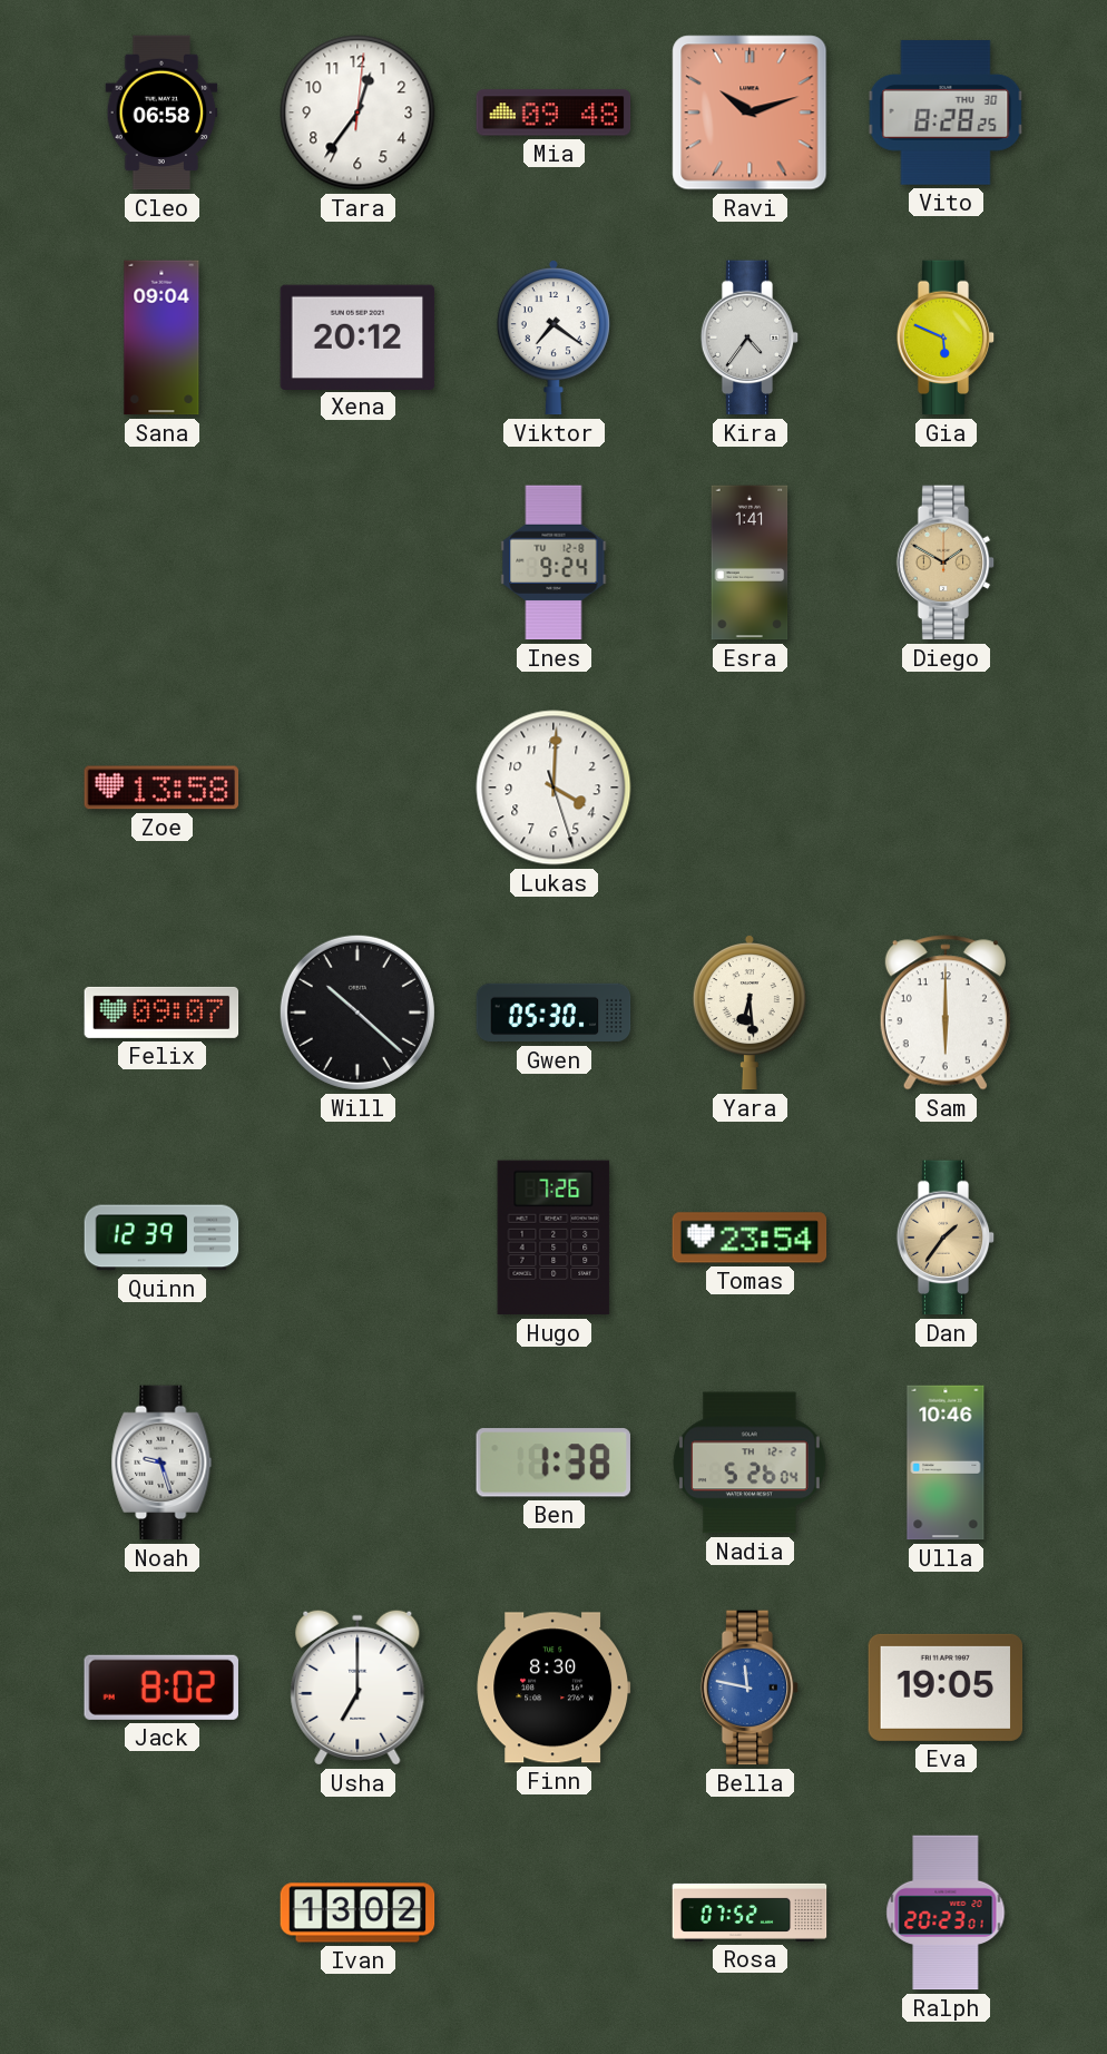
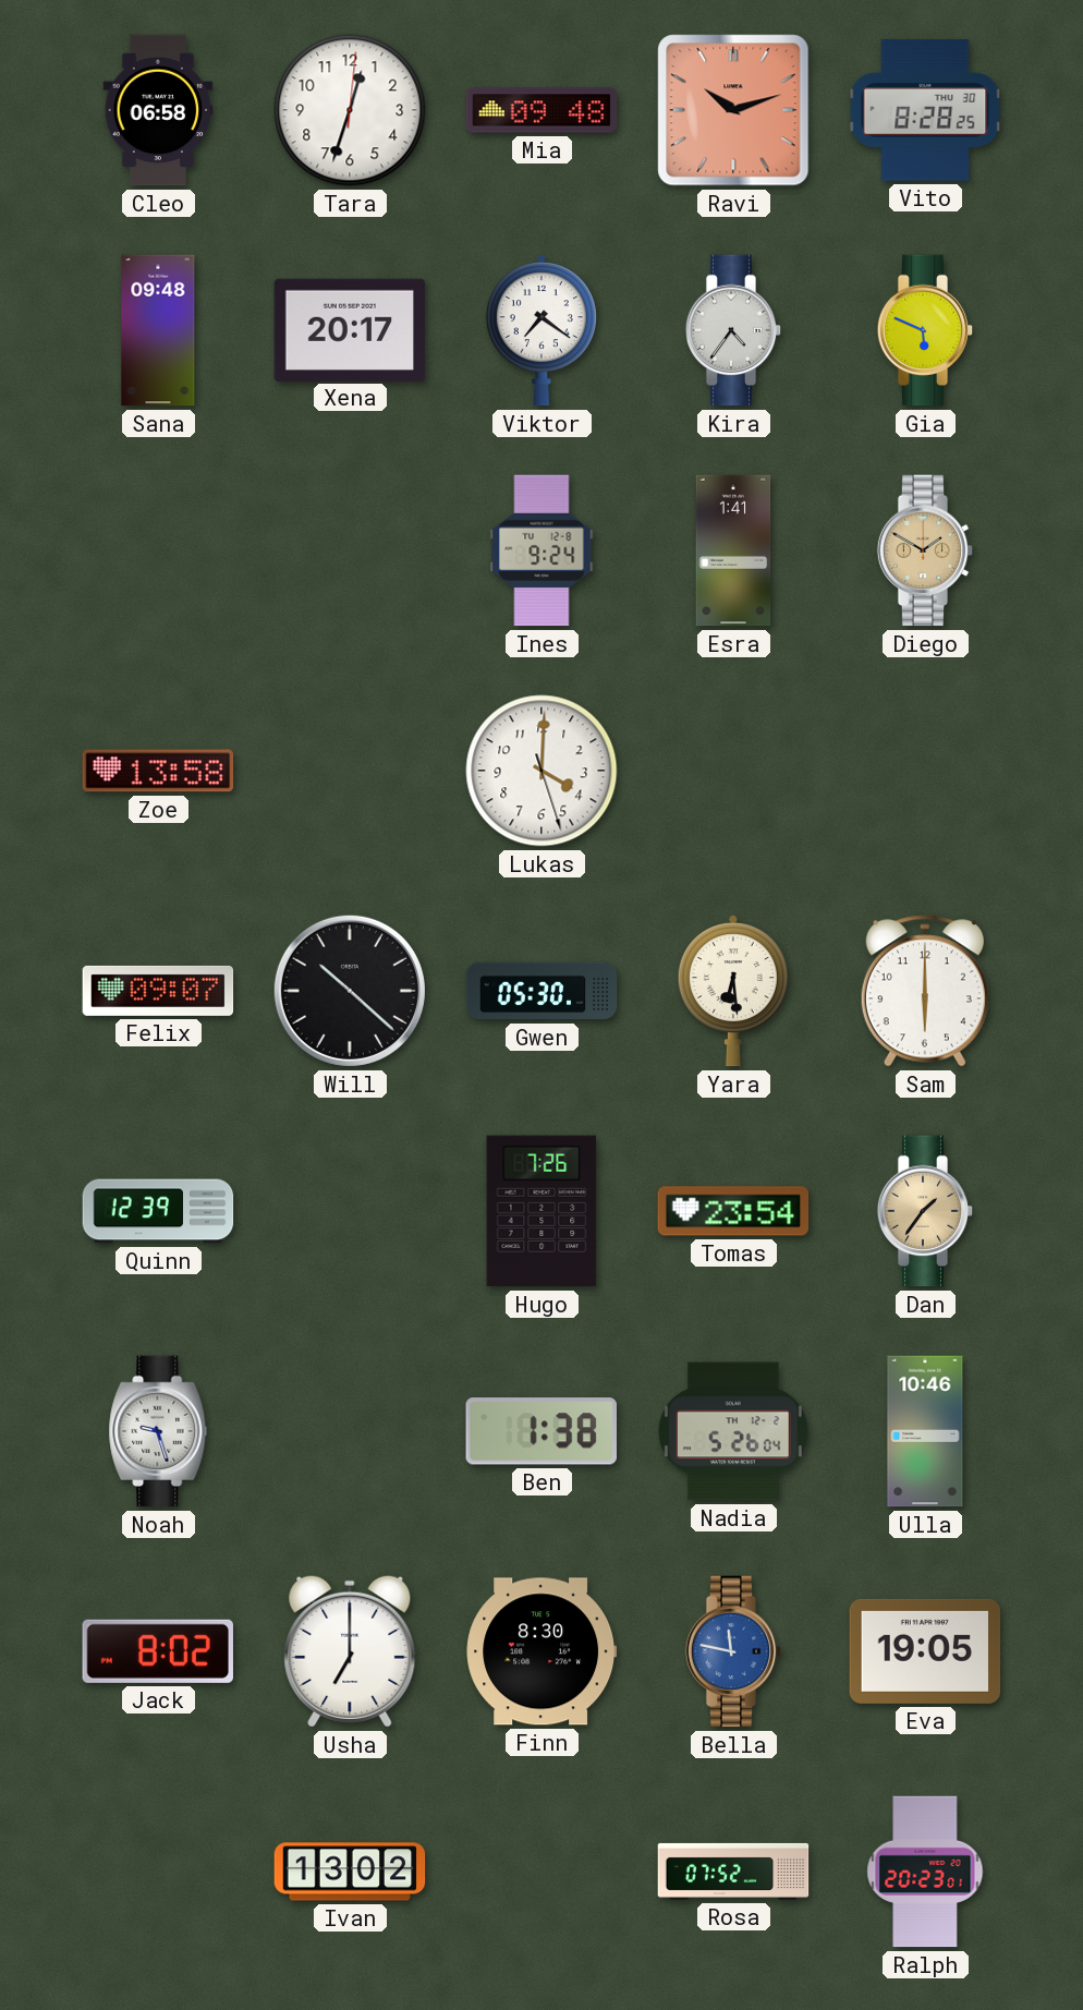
Tara: 12:36 -> 12:33
Sana: 09:04 -> 09:48
Xena: 20:12 -> 20:17
